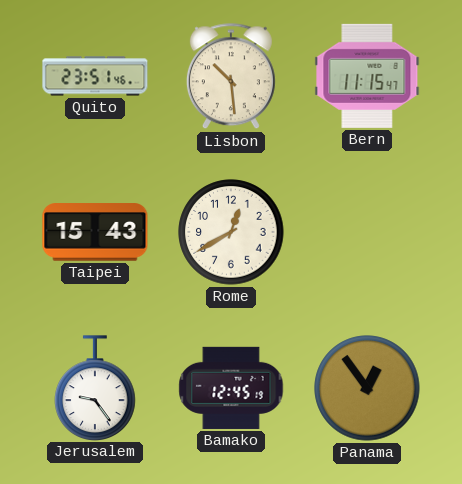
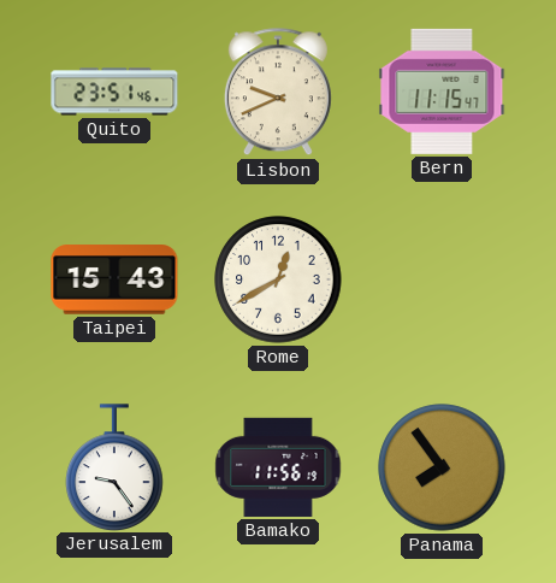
Lisbon: 10:29 -> 9:41
Bamako: 12:45 -> 11:56
Panama: 12:54 -> 7:54
